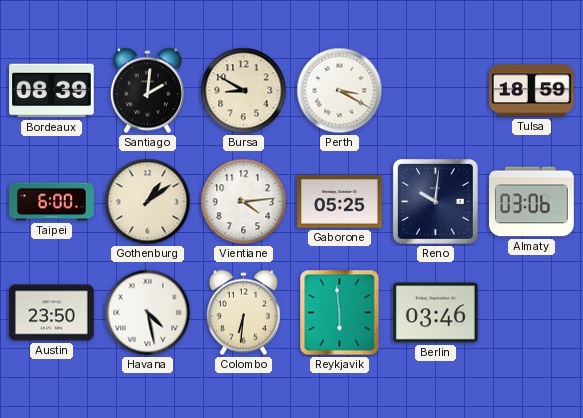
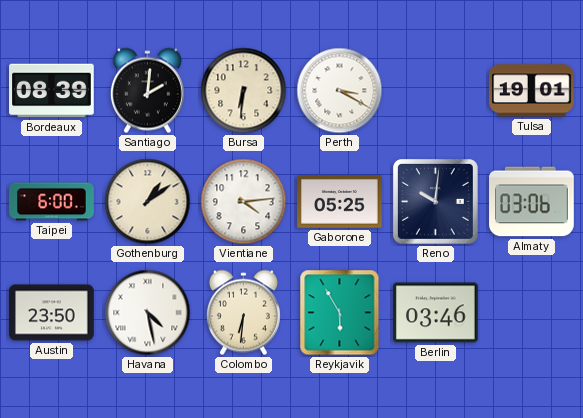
Bursa: 8:50 -> 6:31
Tulsa: 18:59 -> 19:01
Reykjavik: 5:59 -> 5:55
